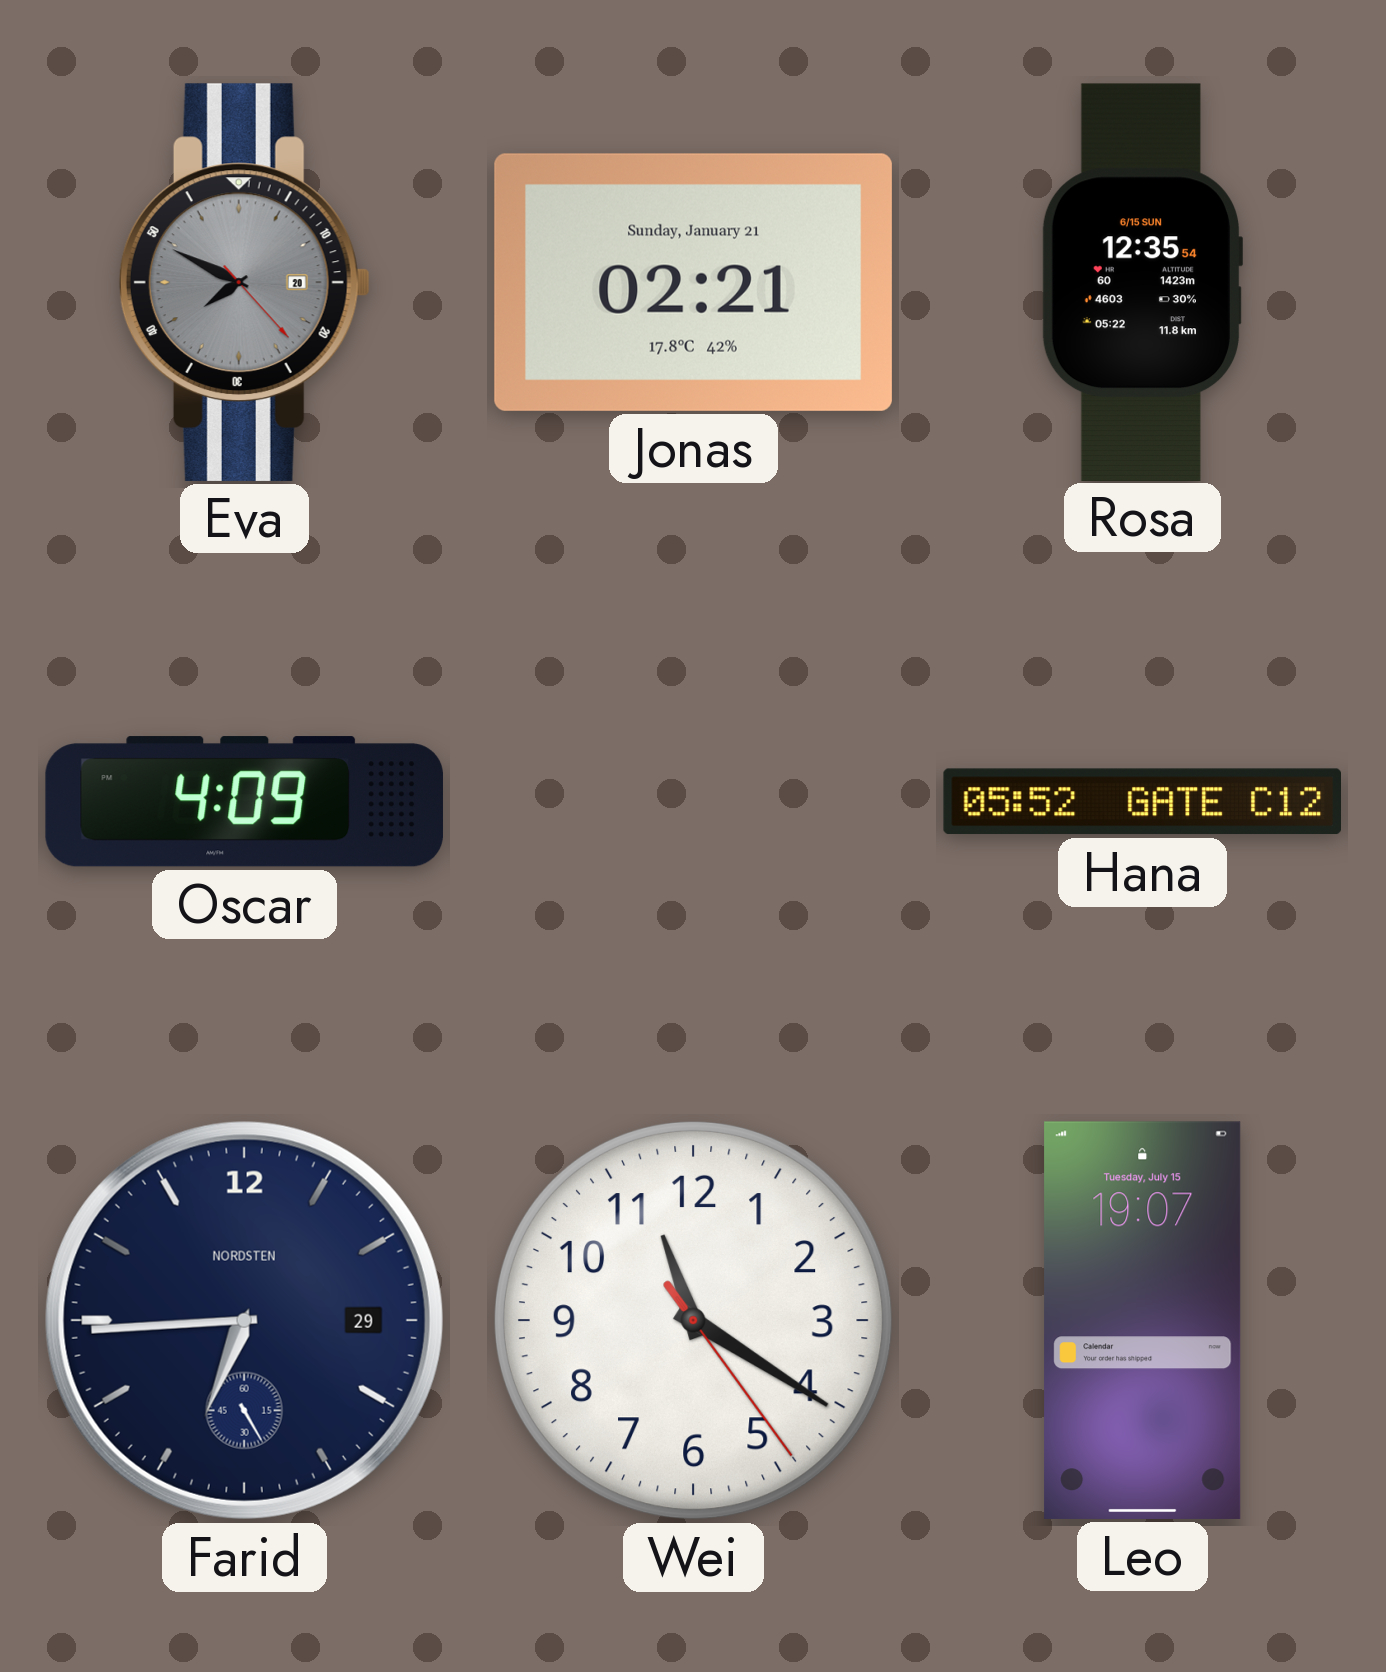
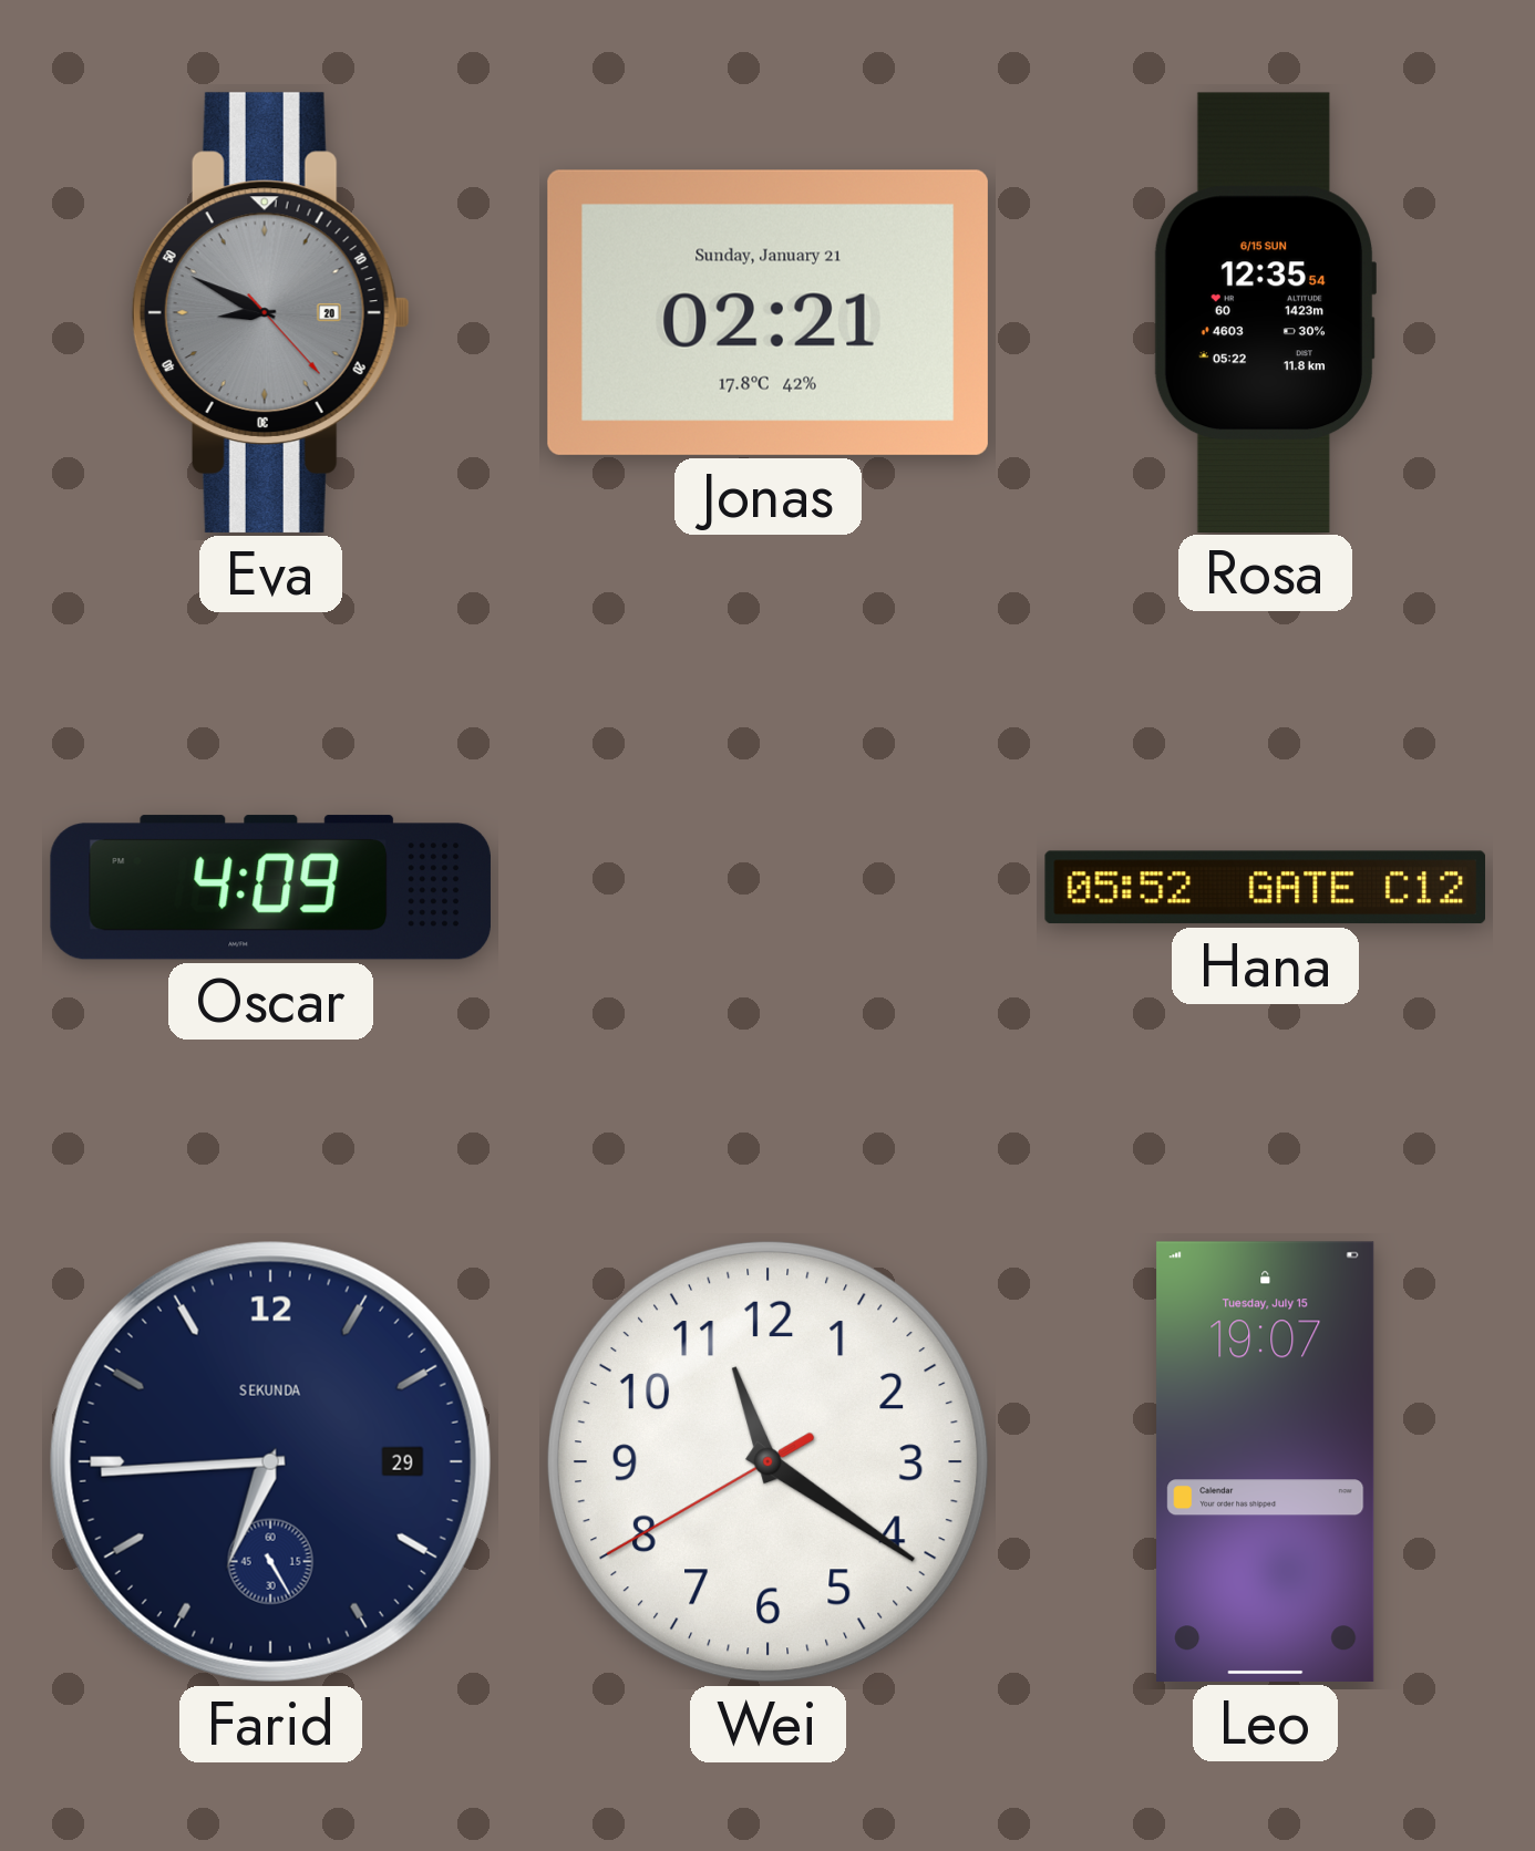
Eva: 7:49 -> 8:49
Farid brand: NORDSTEN -> SEKUNDA
Wei: 11:20:24 -> 11:20:40
